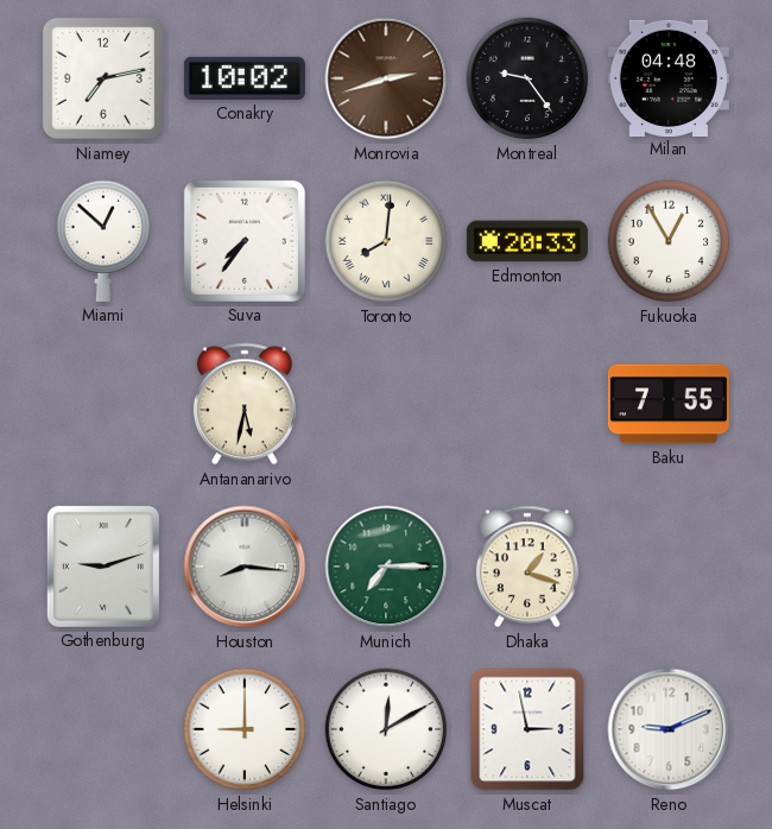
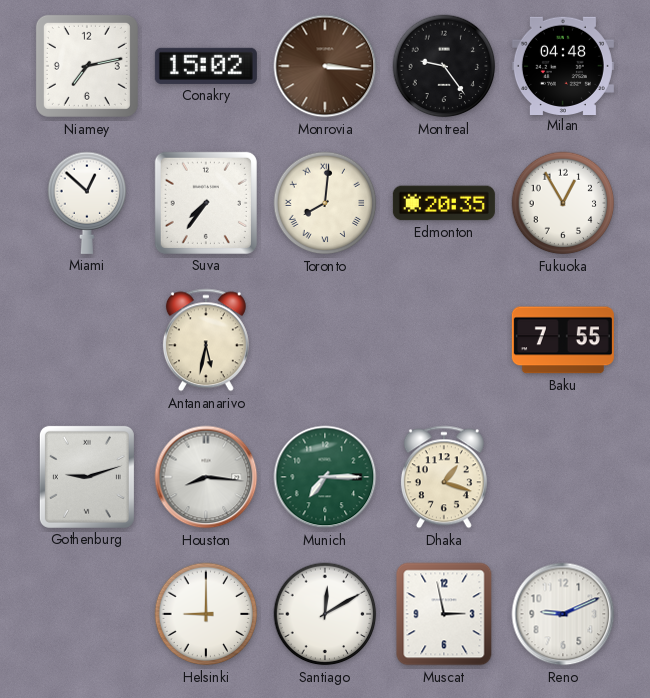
Conakry: 10:02 -> 15:02
Monrovia: 2:42 -> 3:16
Edmonton: 20:33 -> 20:35
